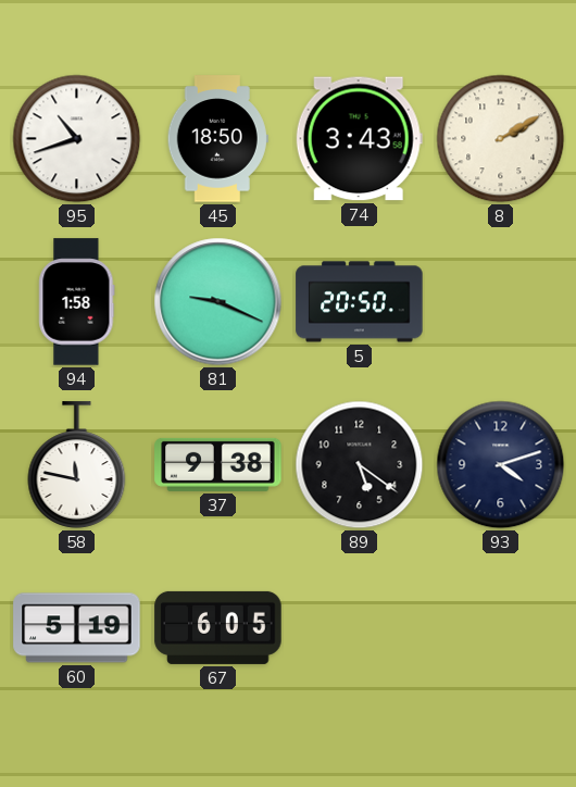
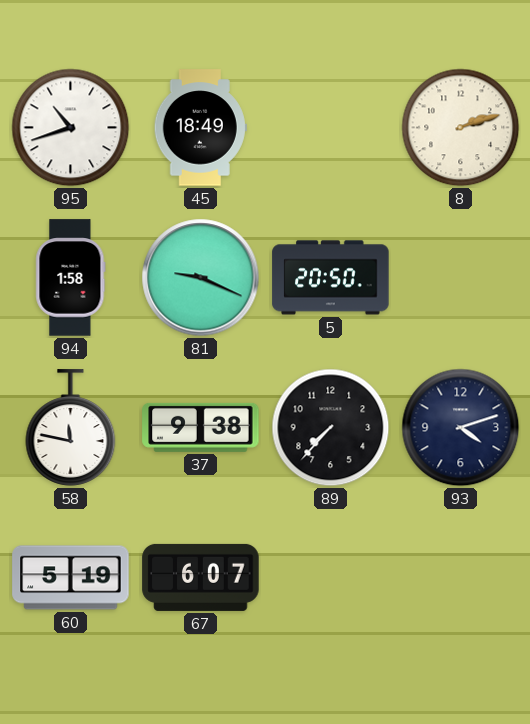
45: 18:50 -> 18:49
74: 3:43 -> none
8: 2:10 -> 2:12
89: 5:21 -> 7:37
67: 6:05 -> 6:07
